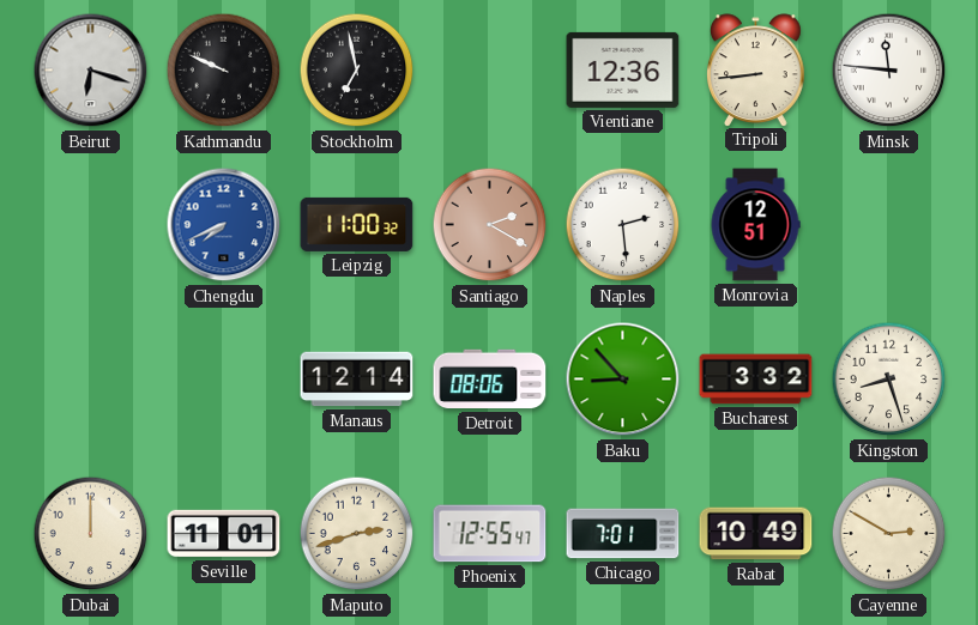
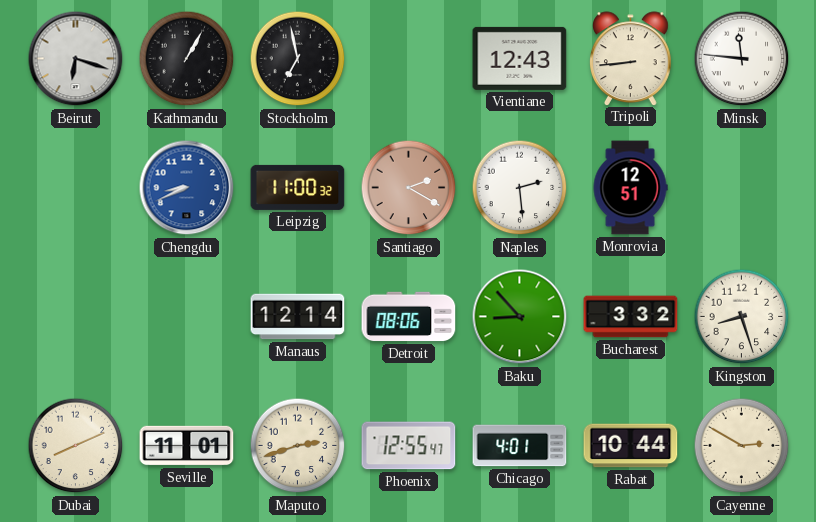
Kathmandu: 9:49 -> 1:05
Vientiane: 12:36 -> 12:43
Chengdu: 7:41 -> 8:41
Dubai: 12:00 -> 8:11
Chicago: 7:01 -> 4:01
Rabat: 10:49 -> 10:44
